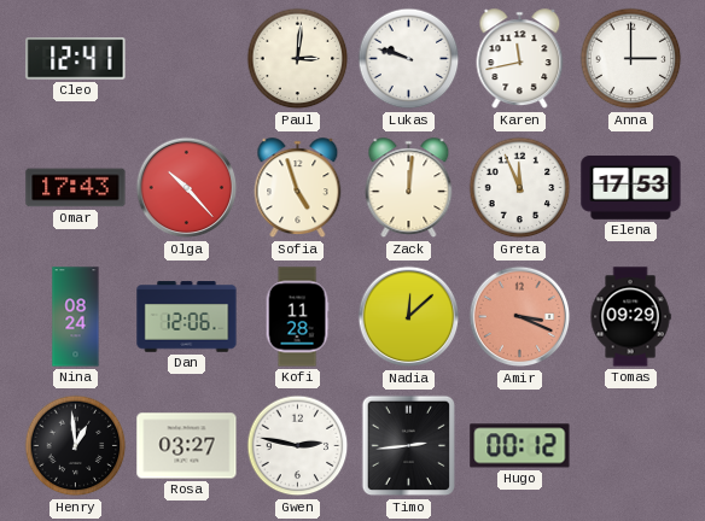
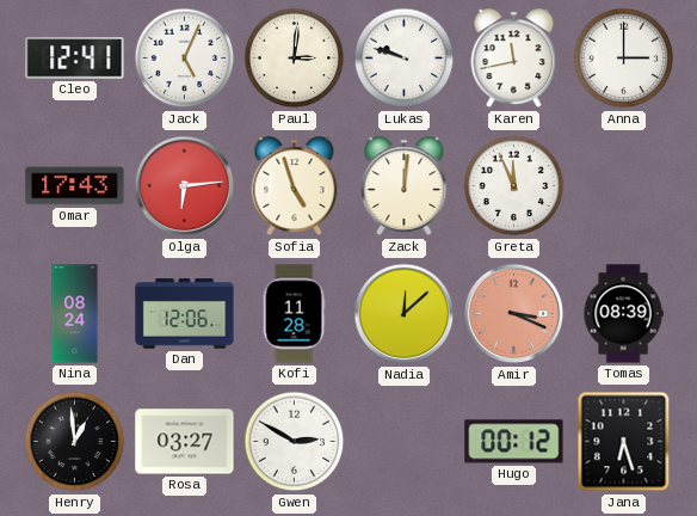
Jack: none -> 5:04
Olga: 10:23 -> 6:14
Elena: 17:53 -> none
Tomas: 09:29 -> 08:39
Gwen: 2:47 -> 2:50
Timo: 2:44 -> none
Jana: none -> 6:27
